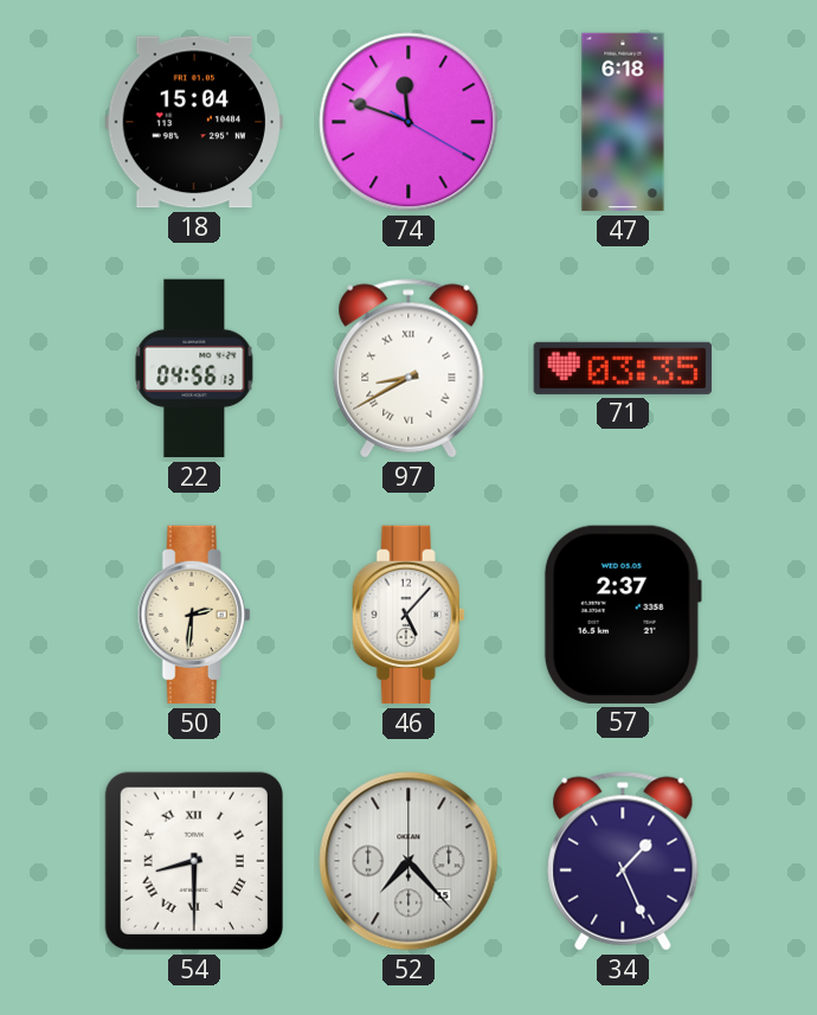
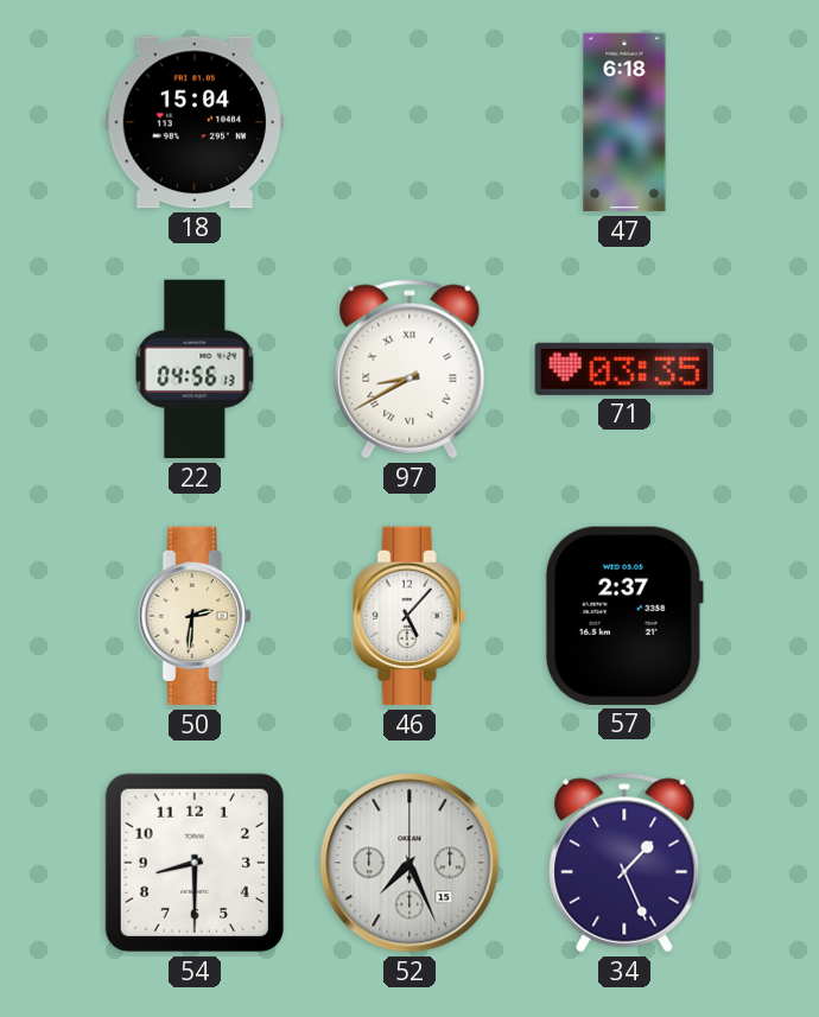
74: 11:48 -> none
54 numerals: Roman -> Arabic
52: 7:23 -> 7:26
